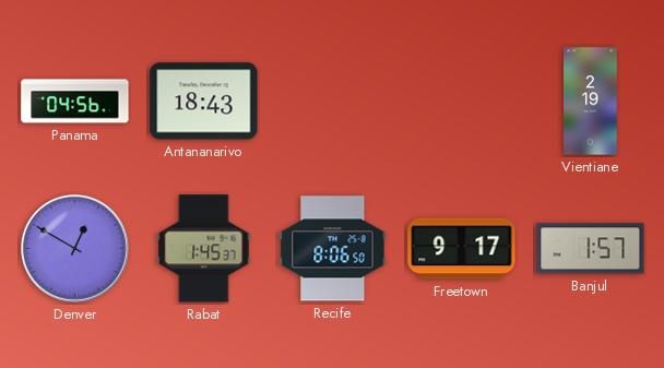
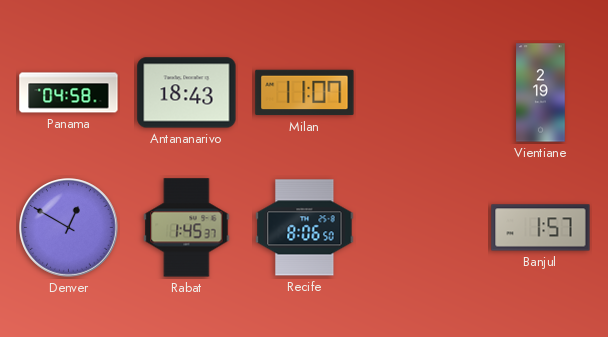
Panama: 04:56 -> 04:58
Milan: none -> 11:07
Freetown: 9:17 -> none
